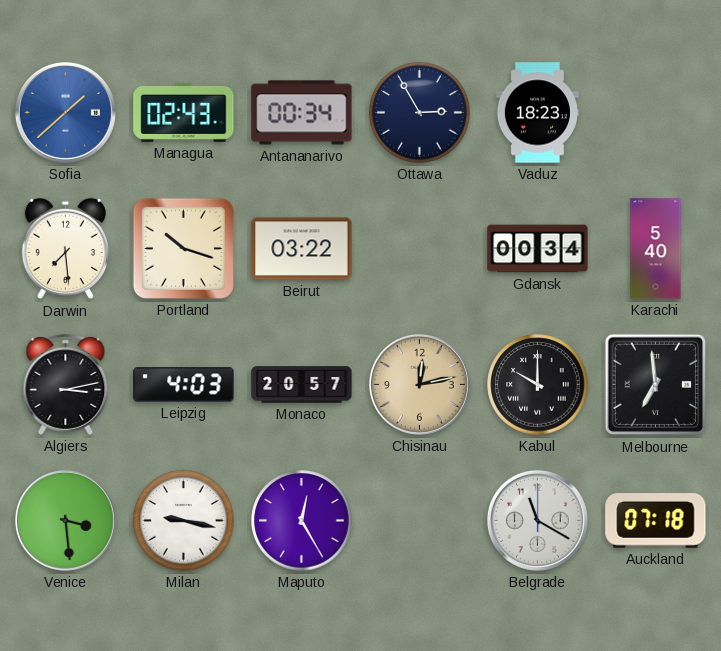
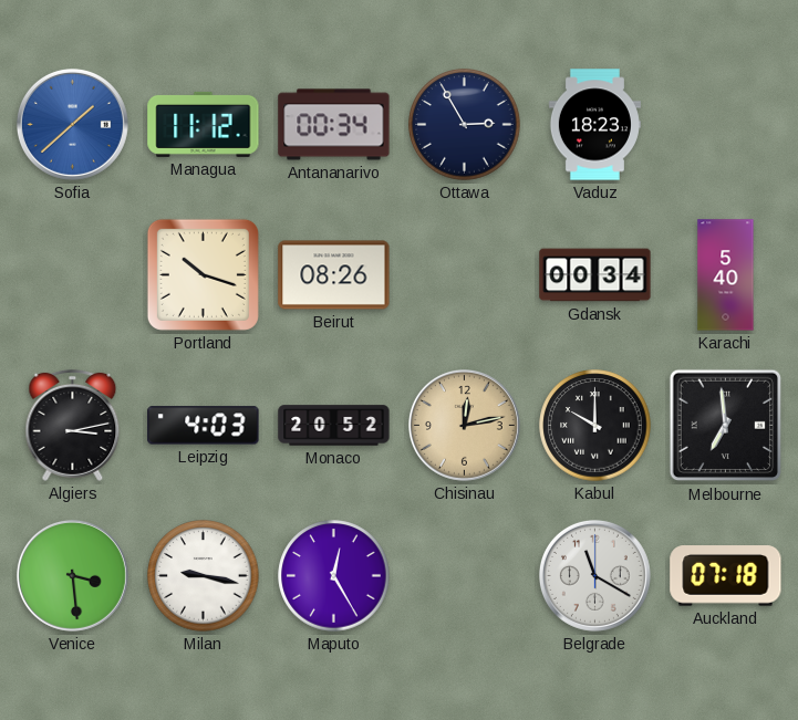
Managua: 02:43 -> 11:12
Darwin: 7:29 -> none
Beirut: 03:22 -> 08:26
Monaco: 20:57 -> 20:52
